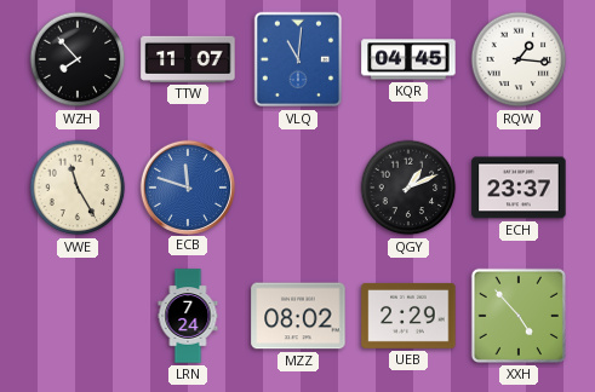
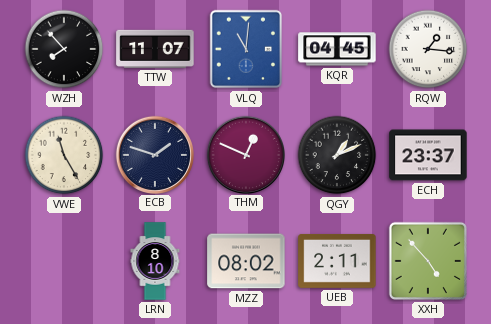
ECB: 11:48 -> 1:48
ECB dial: blue -> navy
THM: none -> 12:49
LRN: 7:24 -> 8:10
UEB: 2:29 -> 2:11
